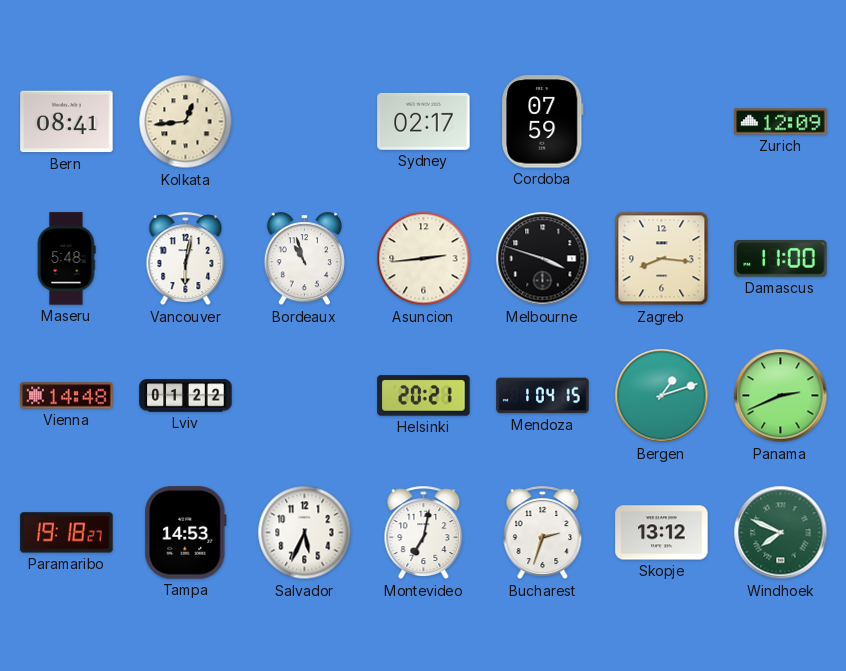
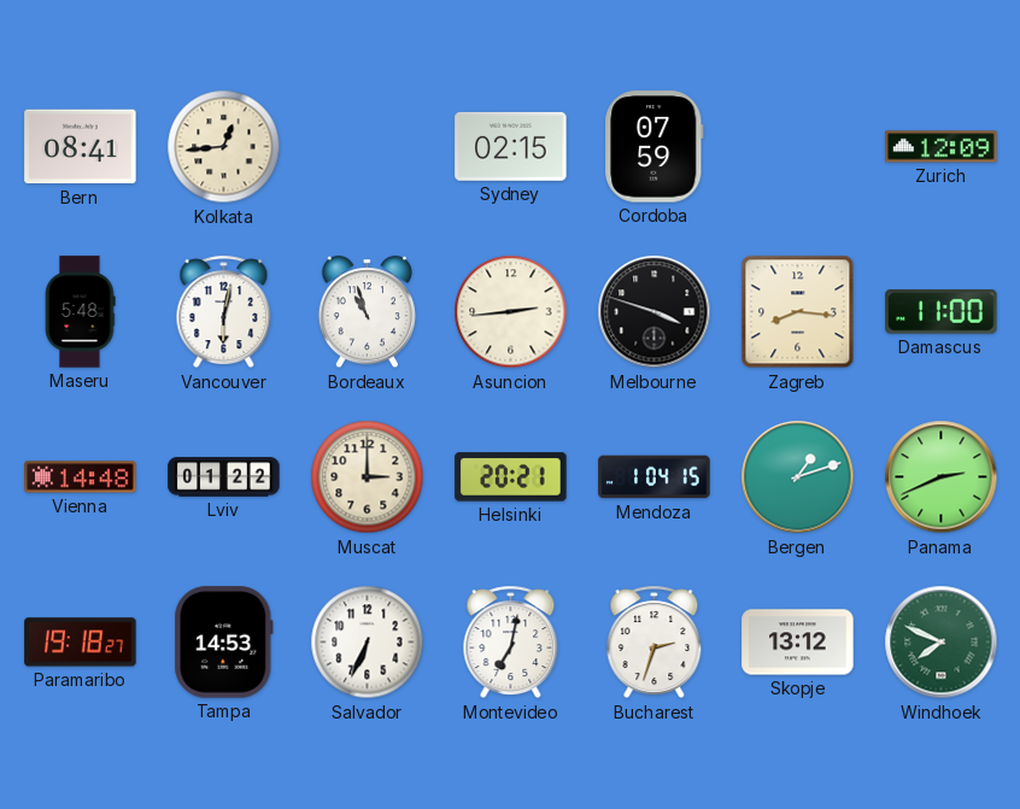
Sydney: 02:17 -> 02:15
Muscat: none -> 3:00
Salvador: 5:34 -> 6:34
